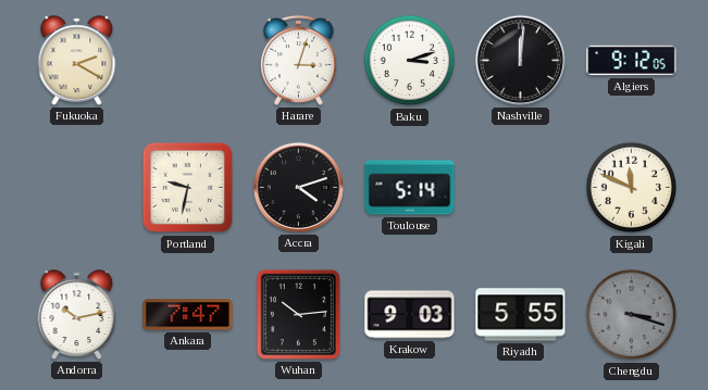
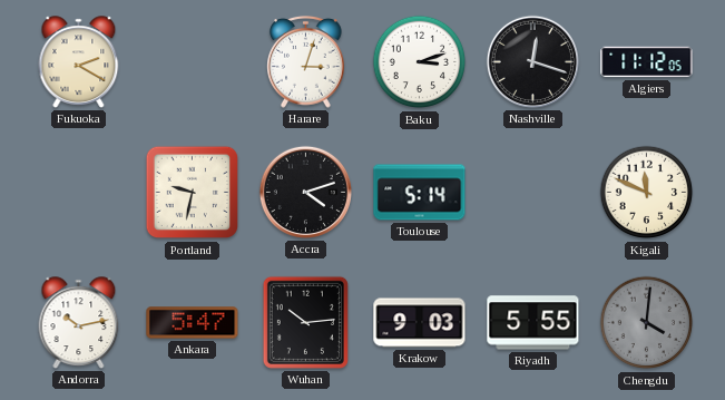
Nashville: 12:01 -> 12:18
Algiers: 9:12 -> 11:12
Ankara: 7:47 -> 5:47
Chengdu: 3:18 -> 4:01
